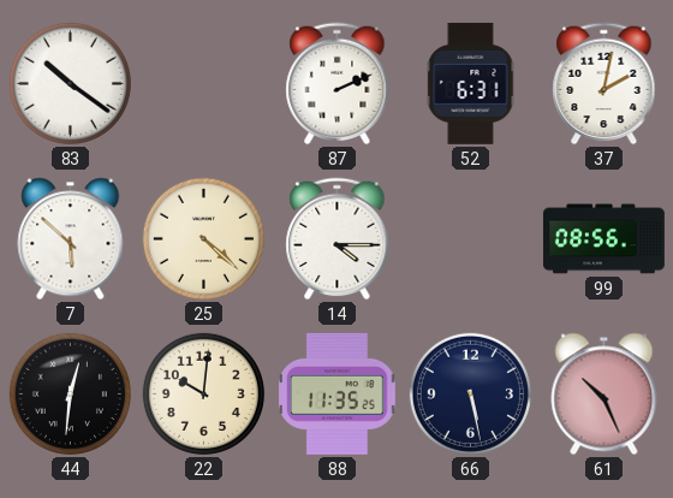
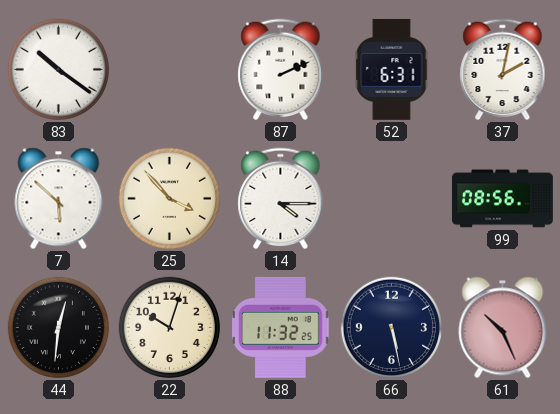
25: 4:22 -> 3:53
22: 10:01 -> 10:03
88: 11:35 -> 11:32
